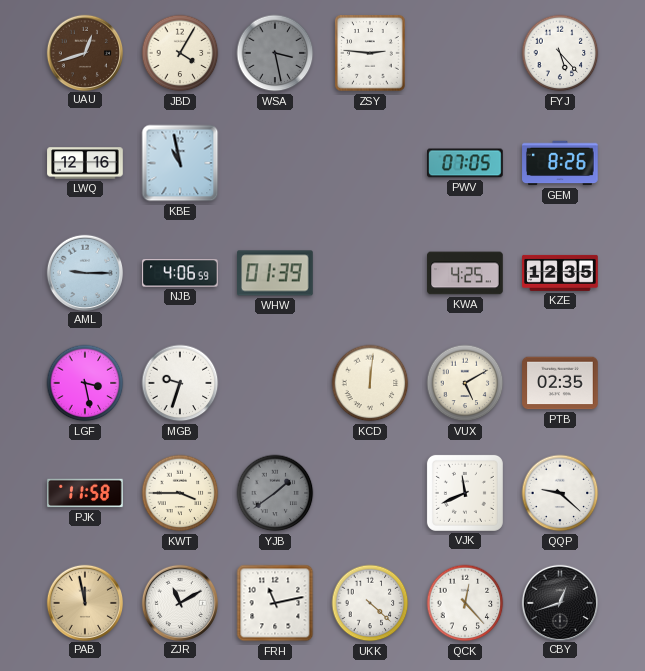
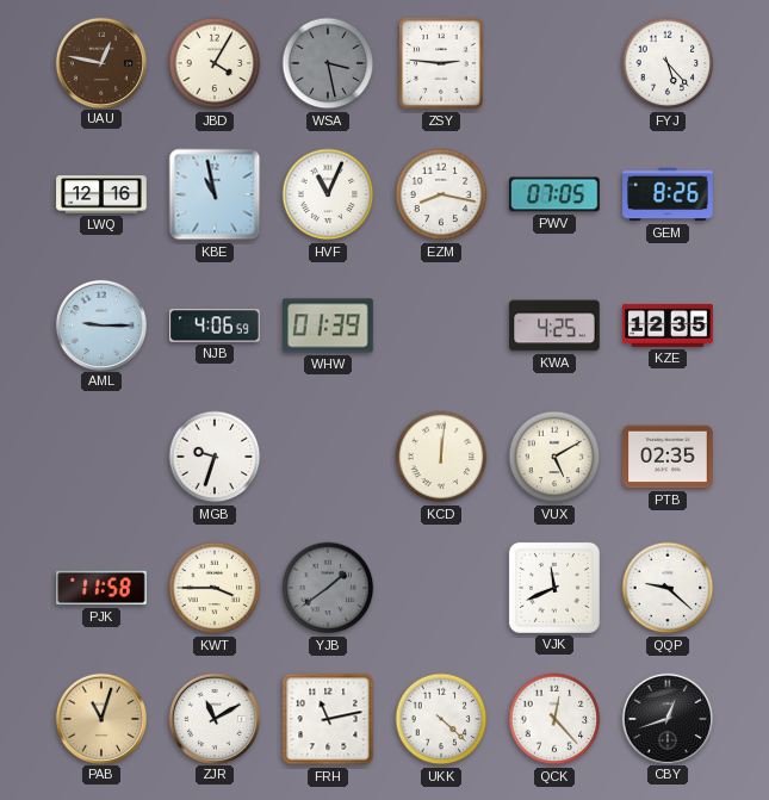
UAU: 12:42 -> 12:47
HVF: none -> 11:04
EZM: none -> 8:17
LGF: 3:28 -> none
PAB: 11:58 -> 11:03
